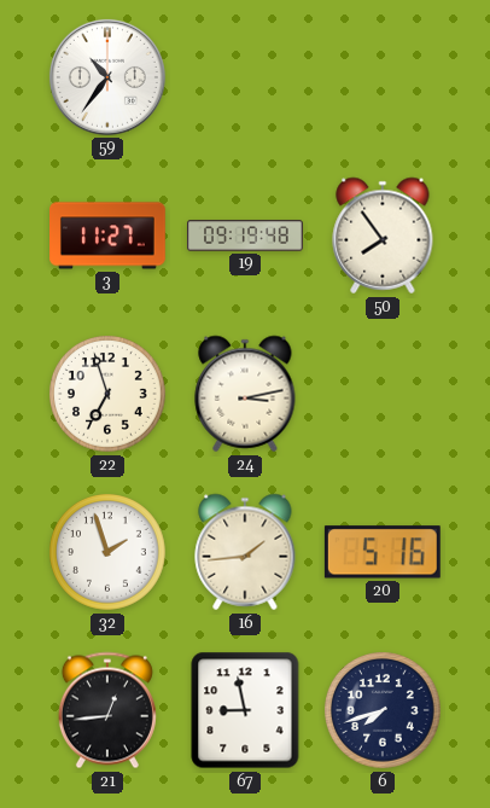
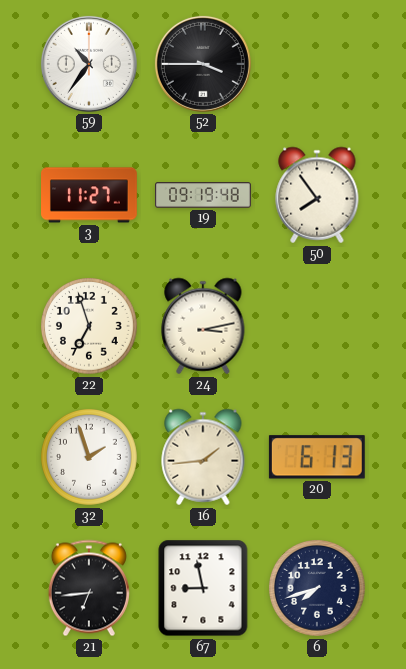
52: none -> 3:45
20: 5:16 -> 6:13
21: 12:44 -> 6:44
